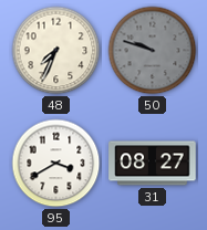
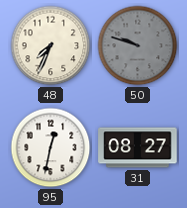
95: 3:40 -> 12:32
